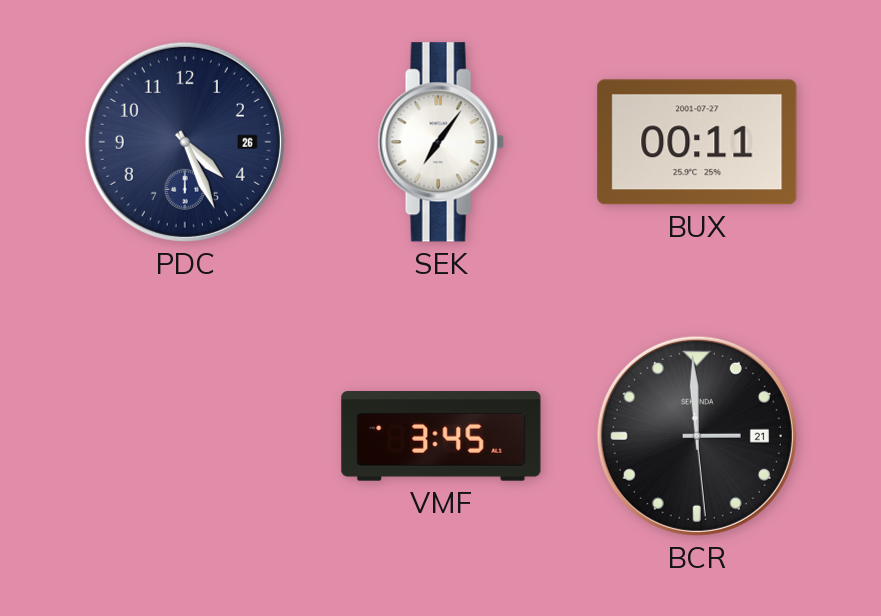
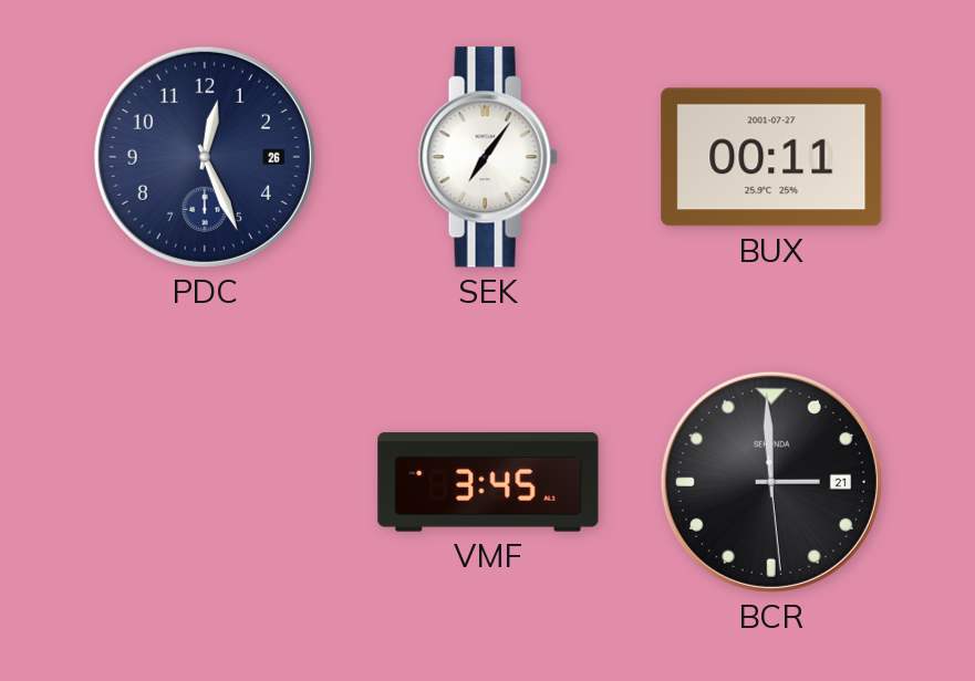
PDC: 4:26 -> 12:26
